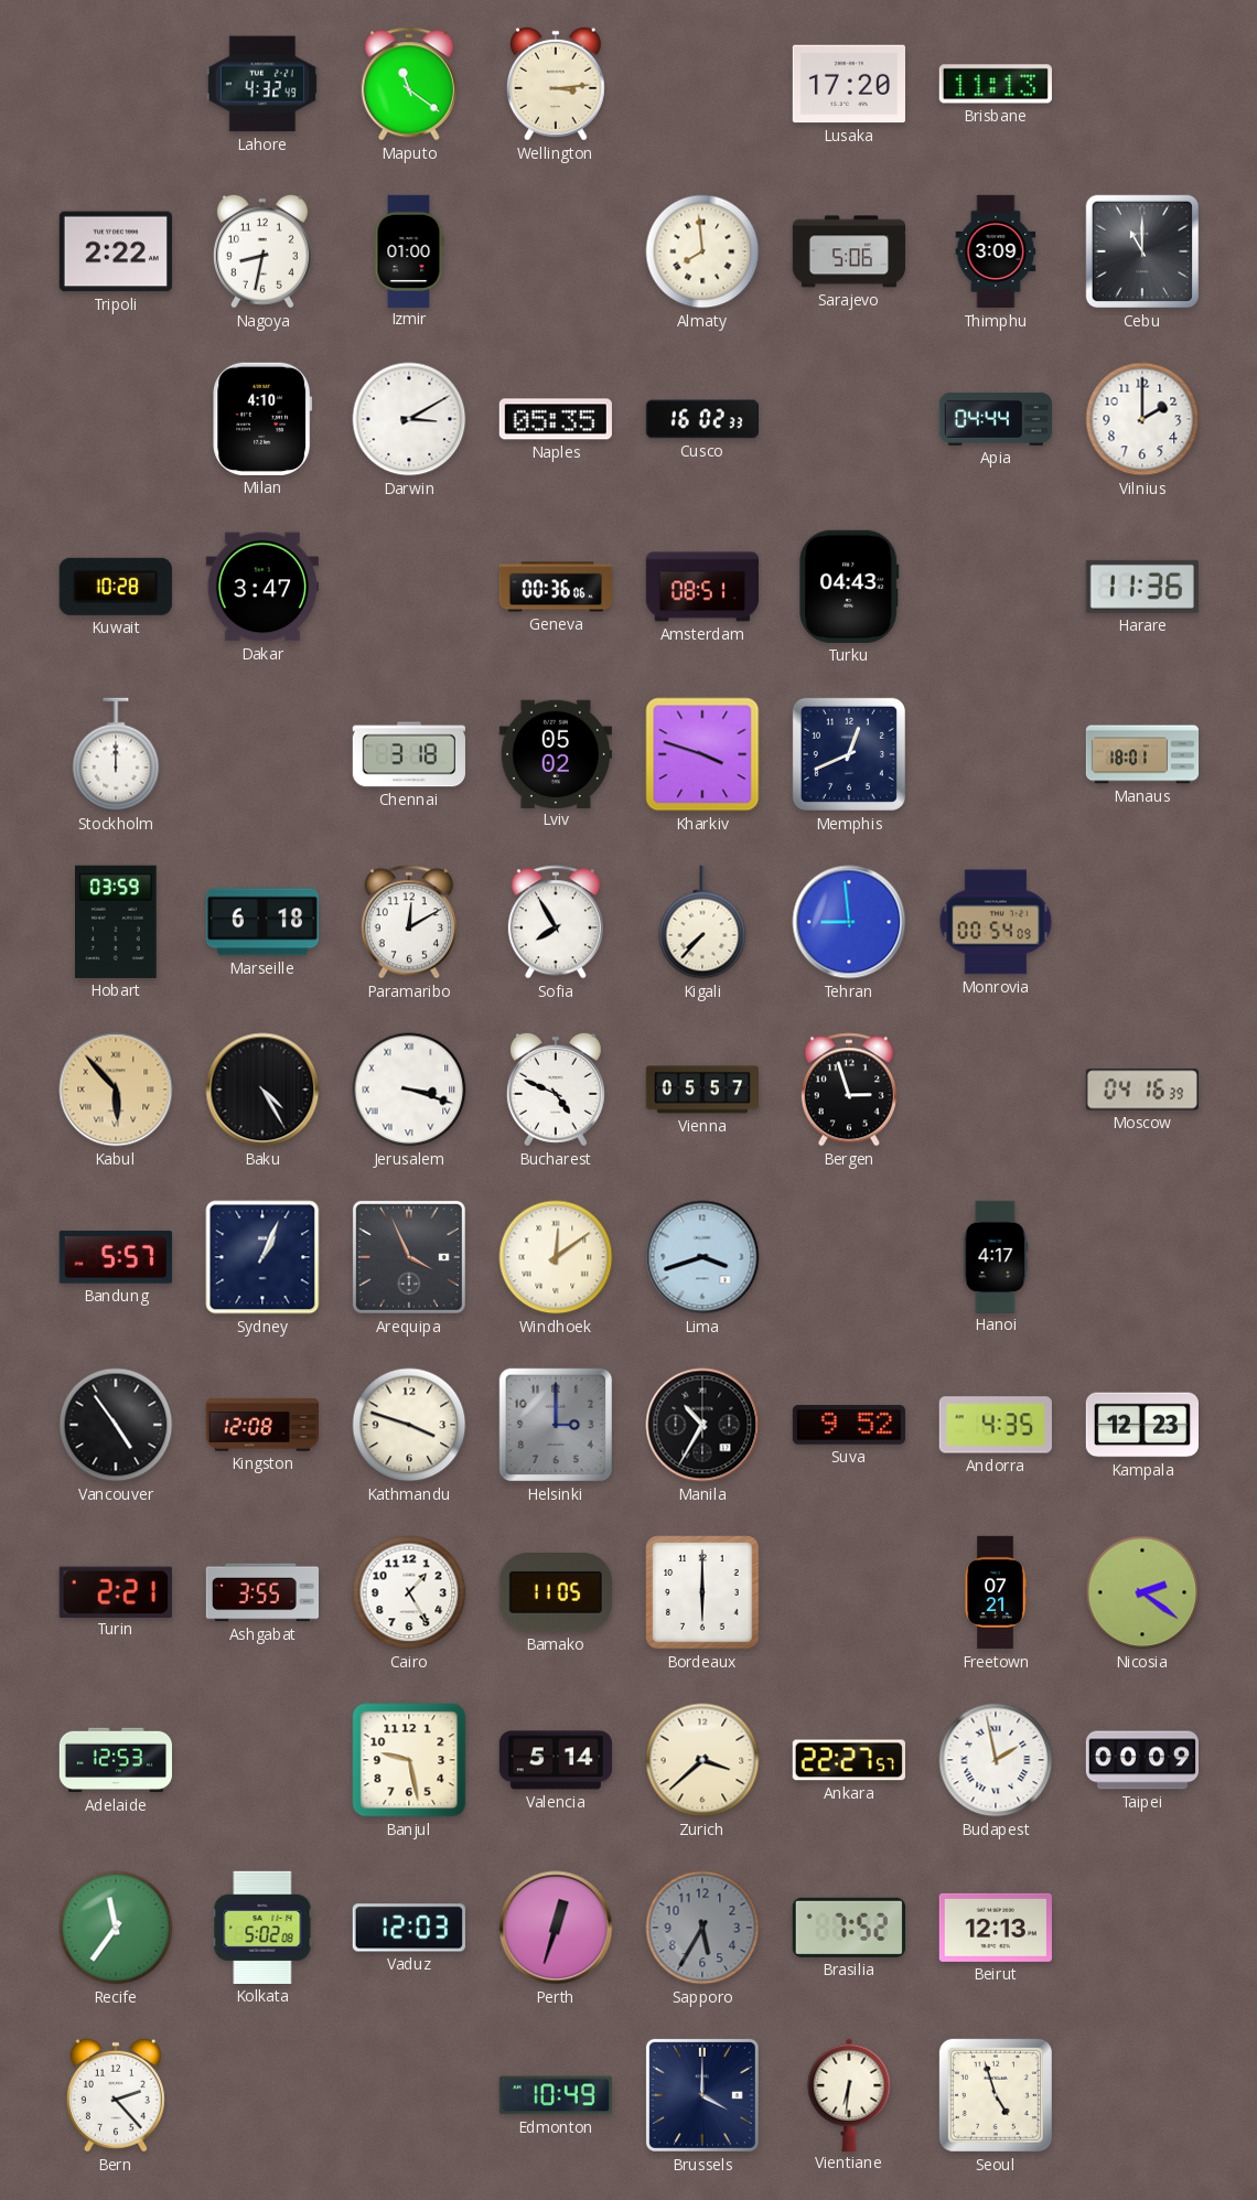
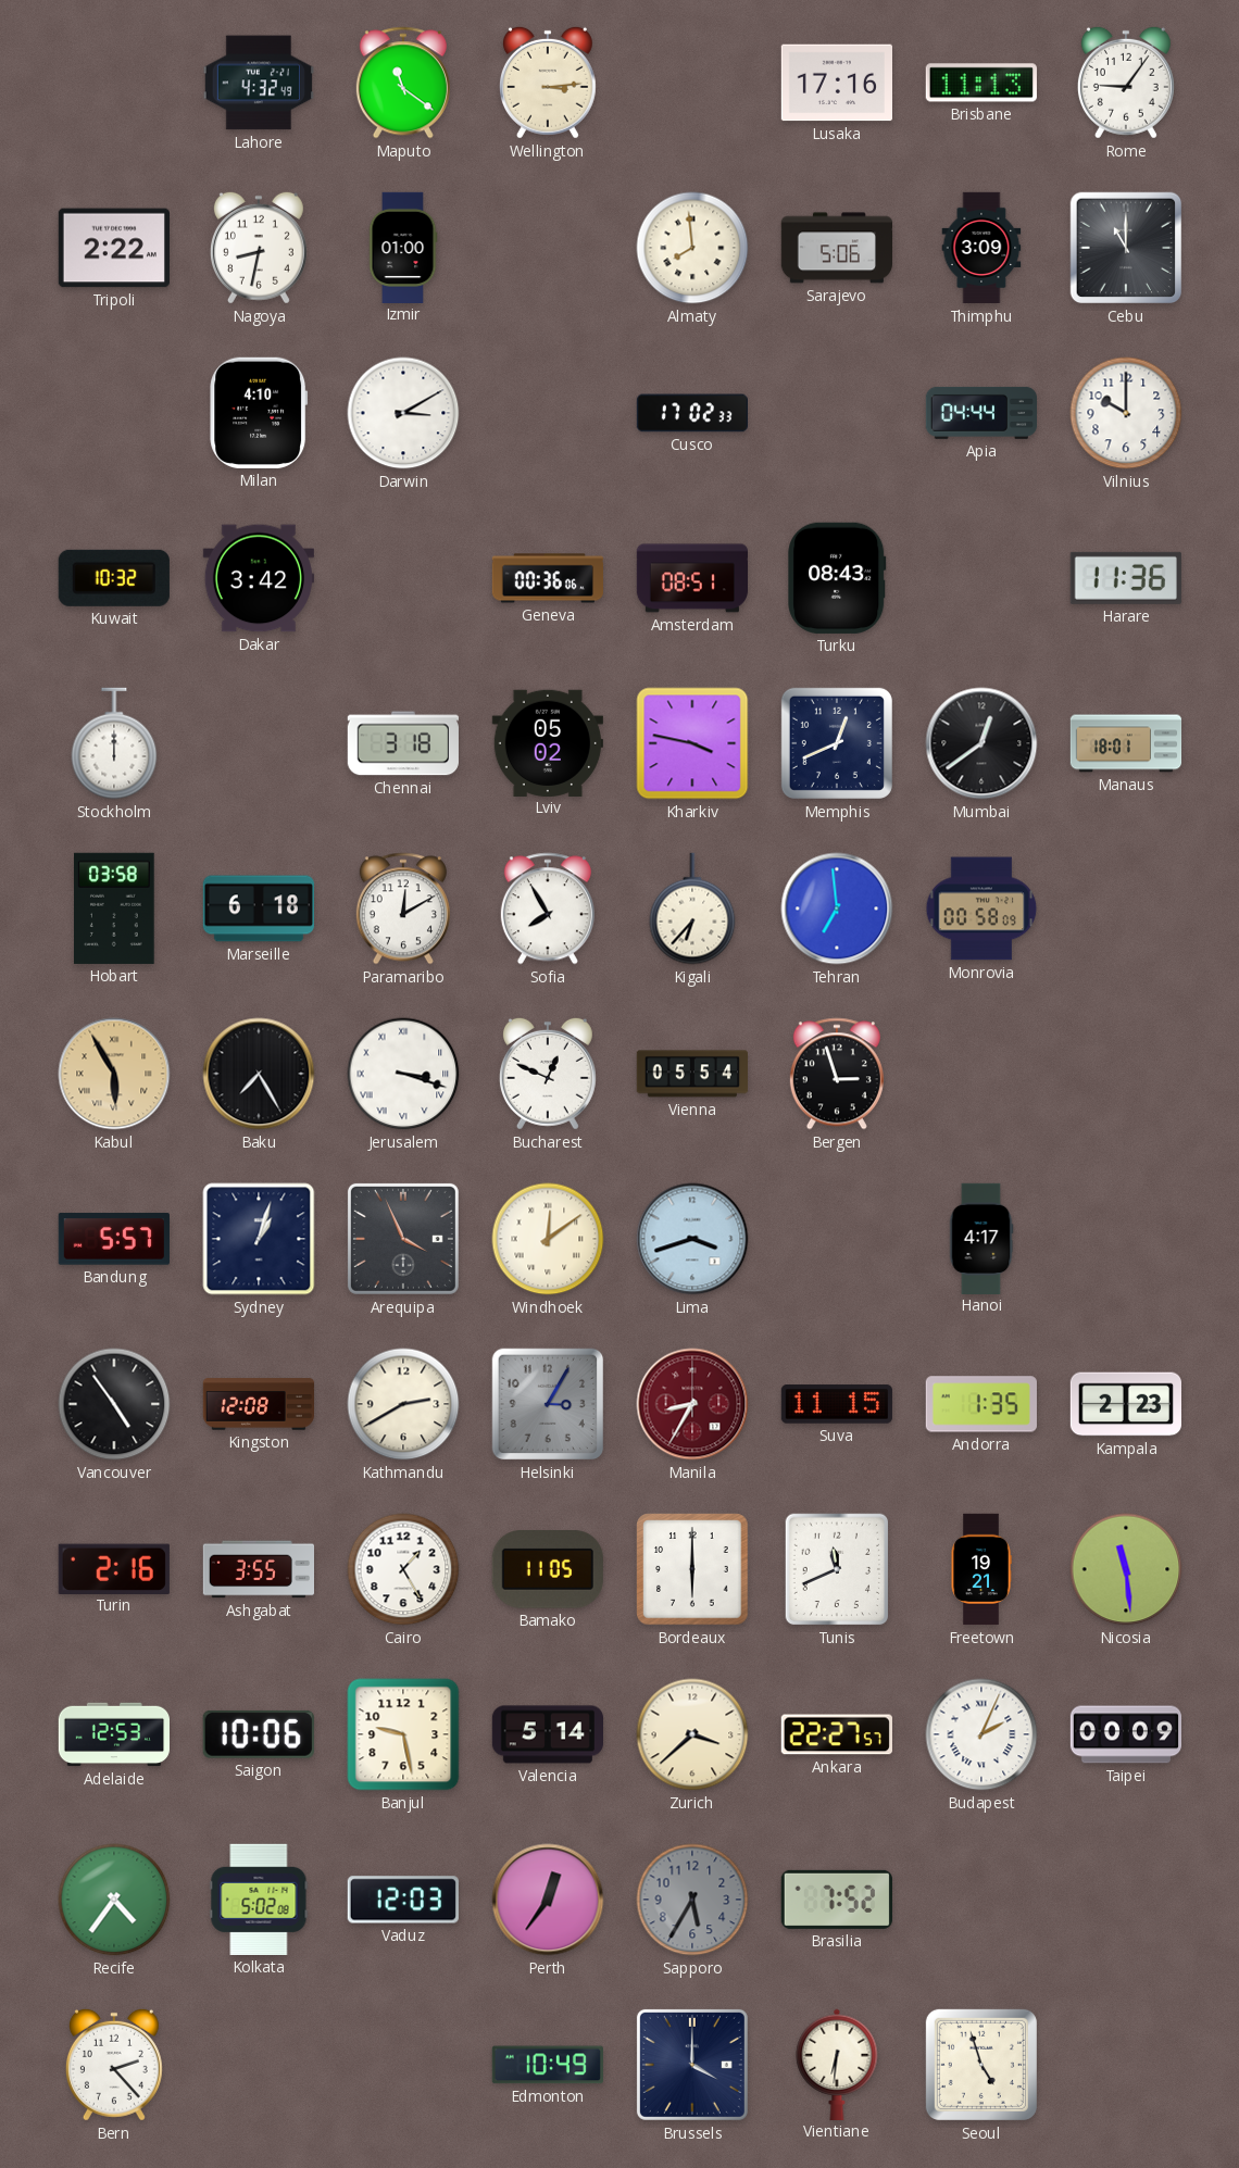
Lusaka: 17:20 -> 17:16
Rome: none -> 9:06
Naples: 05:35 -> none
Cusco: 16:02 -> 17:02
Vilnius: 2:00 -> 10:00
Kuwait: 10:28 -> 10:32
Dakar: 3:47 -> 3:42
Turku: 04:43 -> 08:43
Kharkiv: 3:48 -> 3:47
Mumbai: none -> 12:39
Hobart: 03:59 -> 03:58
Kigali: 7:37 -> 6:37
Tehran: 8:59 -> 6:59
Monrovia: 00:54 -> 00:58
Kabul: 5:53 -> 5:55
Baku: 4:25 -> 7:25
Bucharest: 4:49 -> 12:49
Vienna: 05:57 -> 05:54
Moscow: 04:16 -> none
Sydney: 1:04 -> 1:03
Kathmandu: 3:48 -> 2:40
Helsinki: 3:00 -> 3:05
Manila: 10:35 -> 8:35
Manila dial: black -> burgundy
Suva: 9:52 -> 11:15
Andorra: 4:35 -> 1:35
Kampala: 12:23 -> 2:23
Turin: 2:21 -> 2:16
Tunis: none -> 11:41
Freetown: 07:21 -> 19:21
Nicosia: 2:21 -> 11:29
Saigon: none -> 10:06
Budapest: 1:58 -> 2:04
Recife: 11:36 -> 4:36
Perth: 12:33 -> 12:36
Beirut: 12:13 -> none
